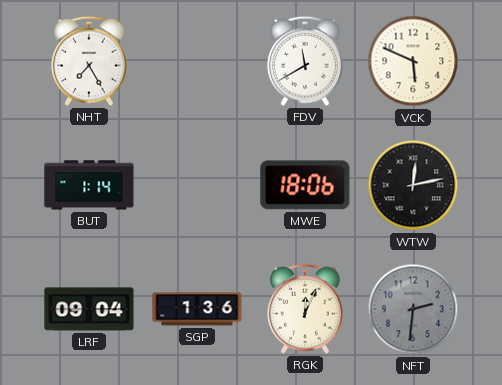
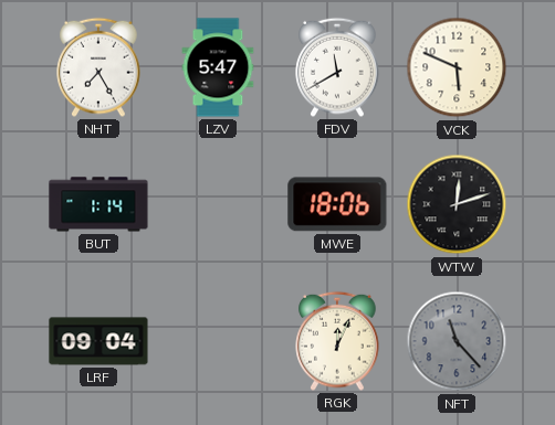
LZV: none -> 5:47
WTW: 12:13 -> 12:12
SGP: 1:36 -> none
NFT: 2:31 -> 11:23
